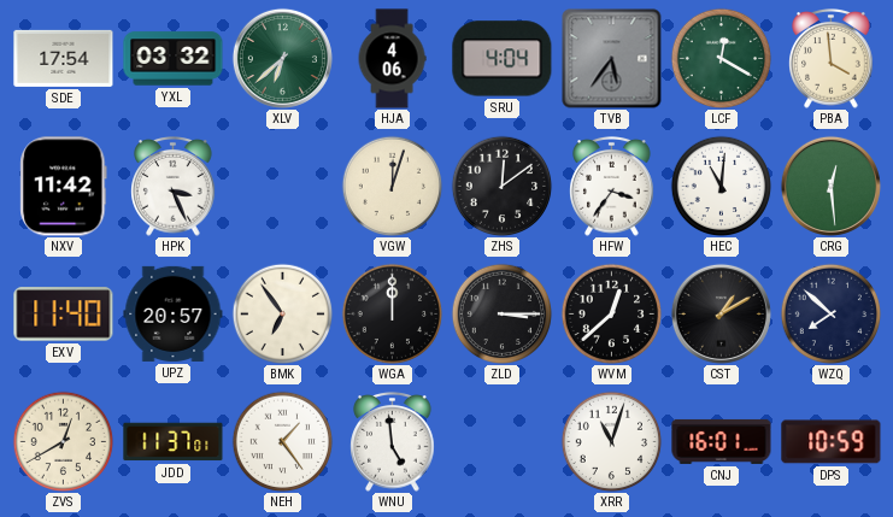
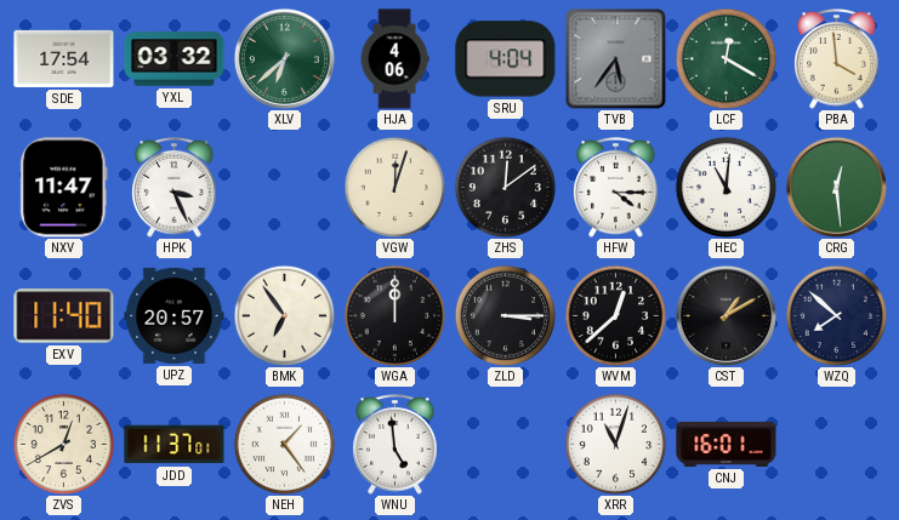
NXV: 11:42 -> 11:47
HFW: 3:36 -> 4:15
DPS: 10:59 -> none
